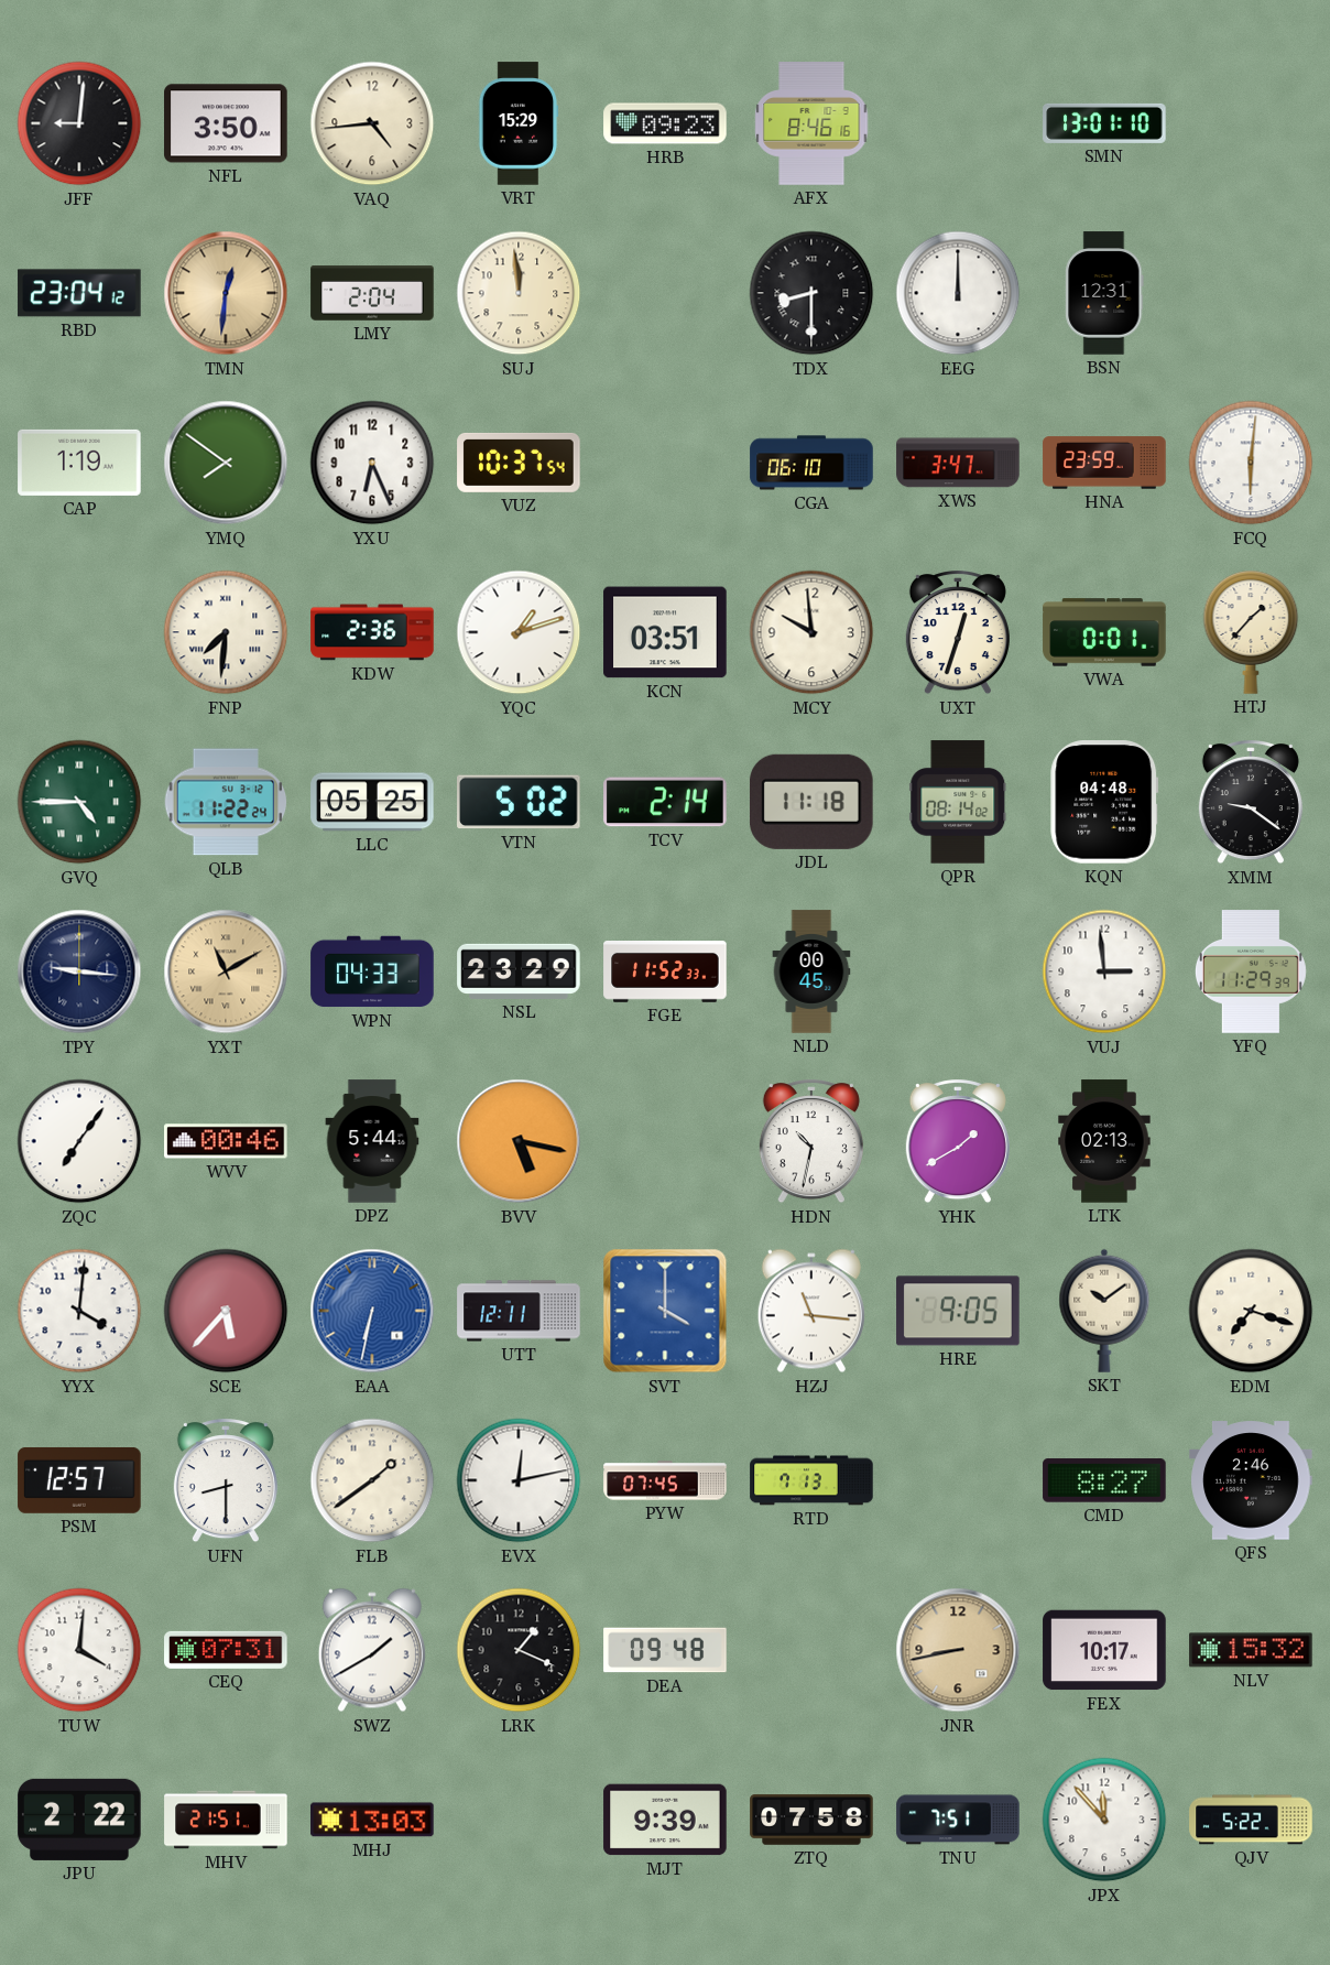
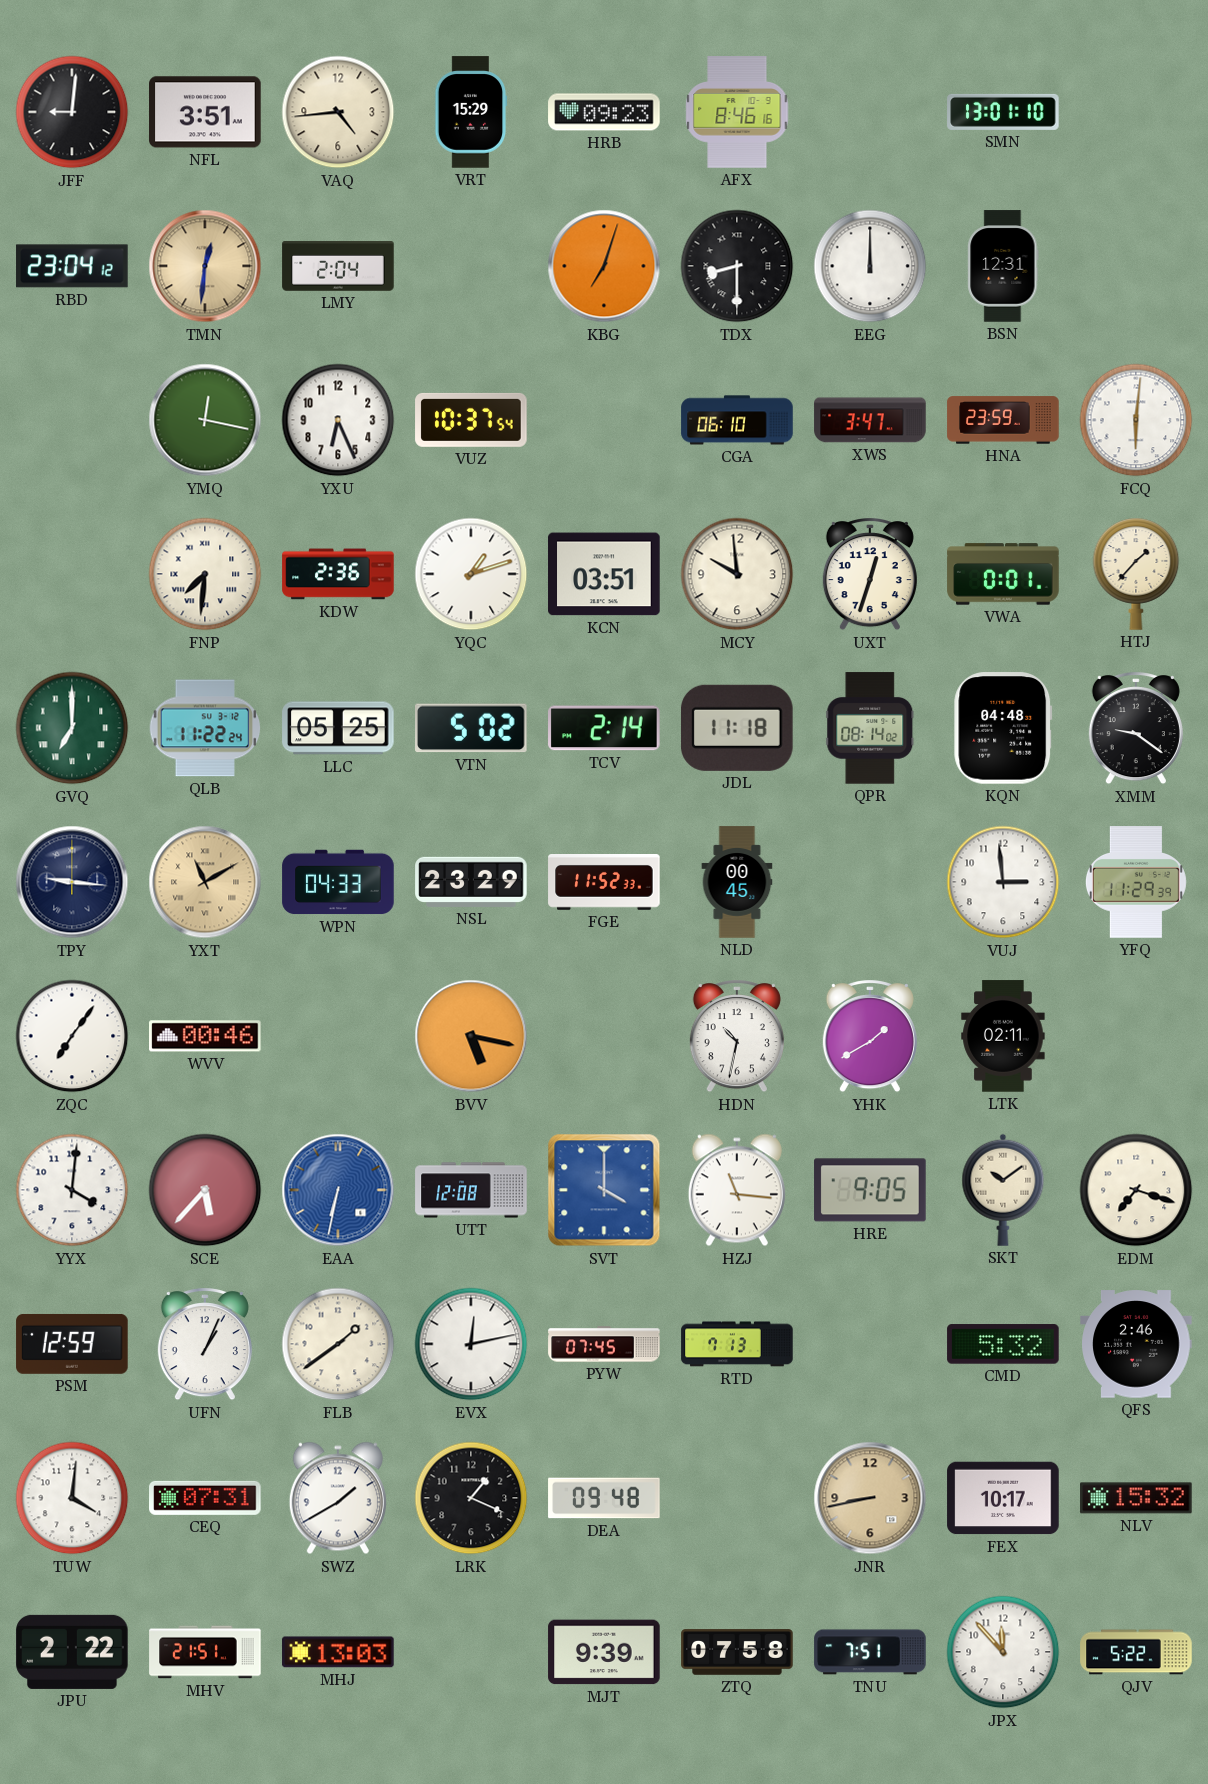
NFL: 3:50 -> 3:51
SUJ: 11:59 -> none
KBG: none -> 7:03
CAP: 1:19 -> none
YMQ: 7:51 -> 12:17
GVQ: 4:45 -> 7:00
DPZ: 5:44 -> none
LTK: 02:13 -> 02:11
UTT: 12:11 -> 12:08
PSM: 12:57 -> 12:59
UFN: 8:30 -> 1:04
CMD: 8:27 -> 5:32
